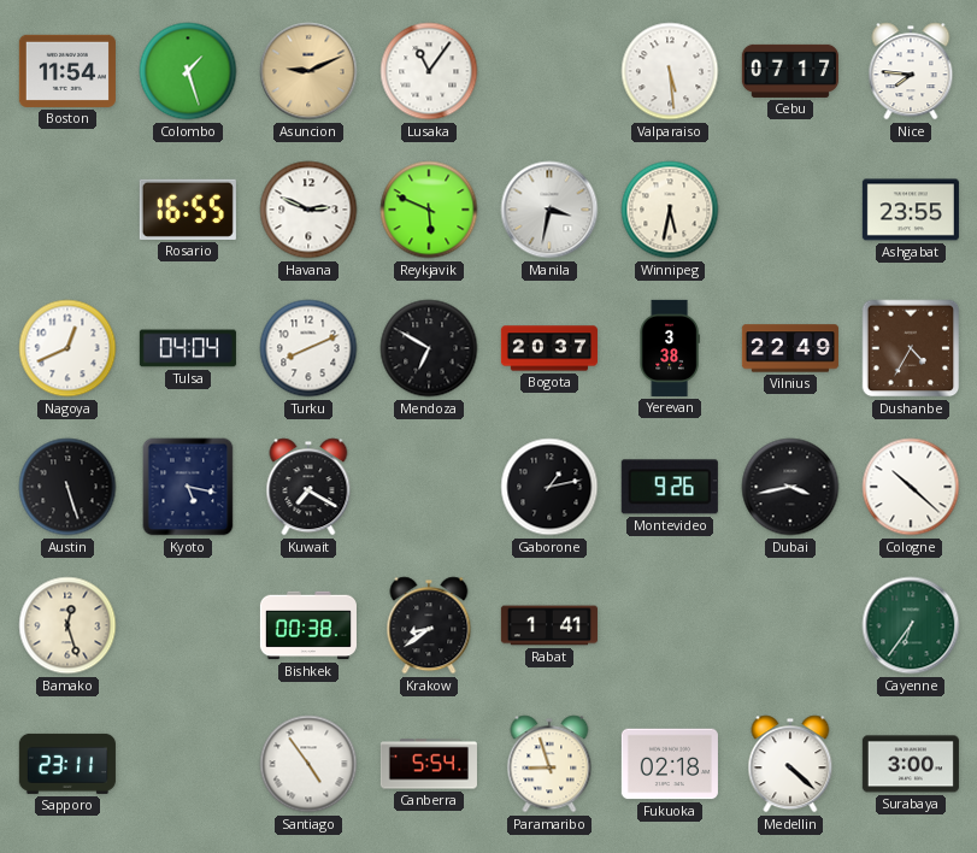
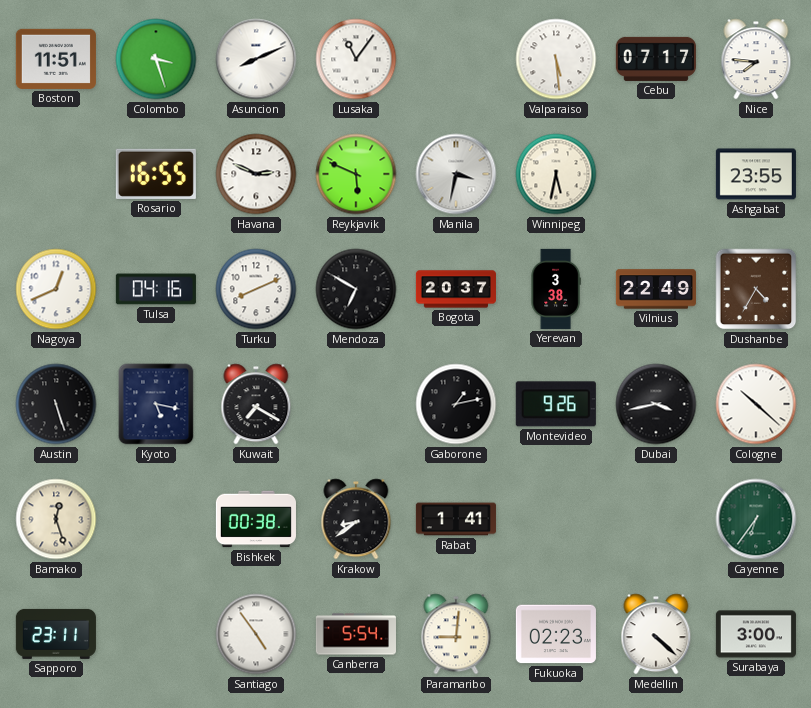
Boston: 11:54 -> 11:51
Colombo: 1:27 -> 3:27
Asuncion: 9:11 -> 8:11
Asuncion dial: champagne -> white
Tulsa: 04:04 -> 04:16
Paramaribo: 8:57 -> 9:01
Fukuoka: 02:18 -> 02:23
